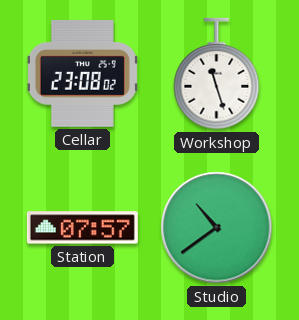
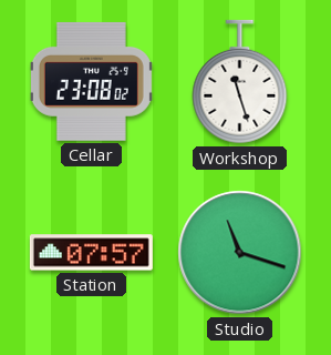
Studio: 10:39 -> 11:18
